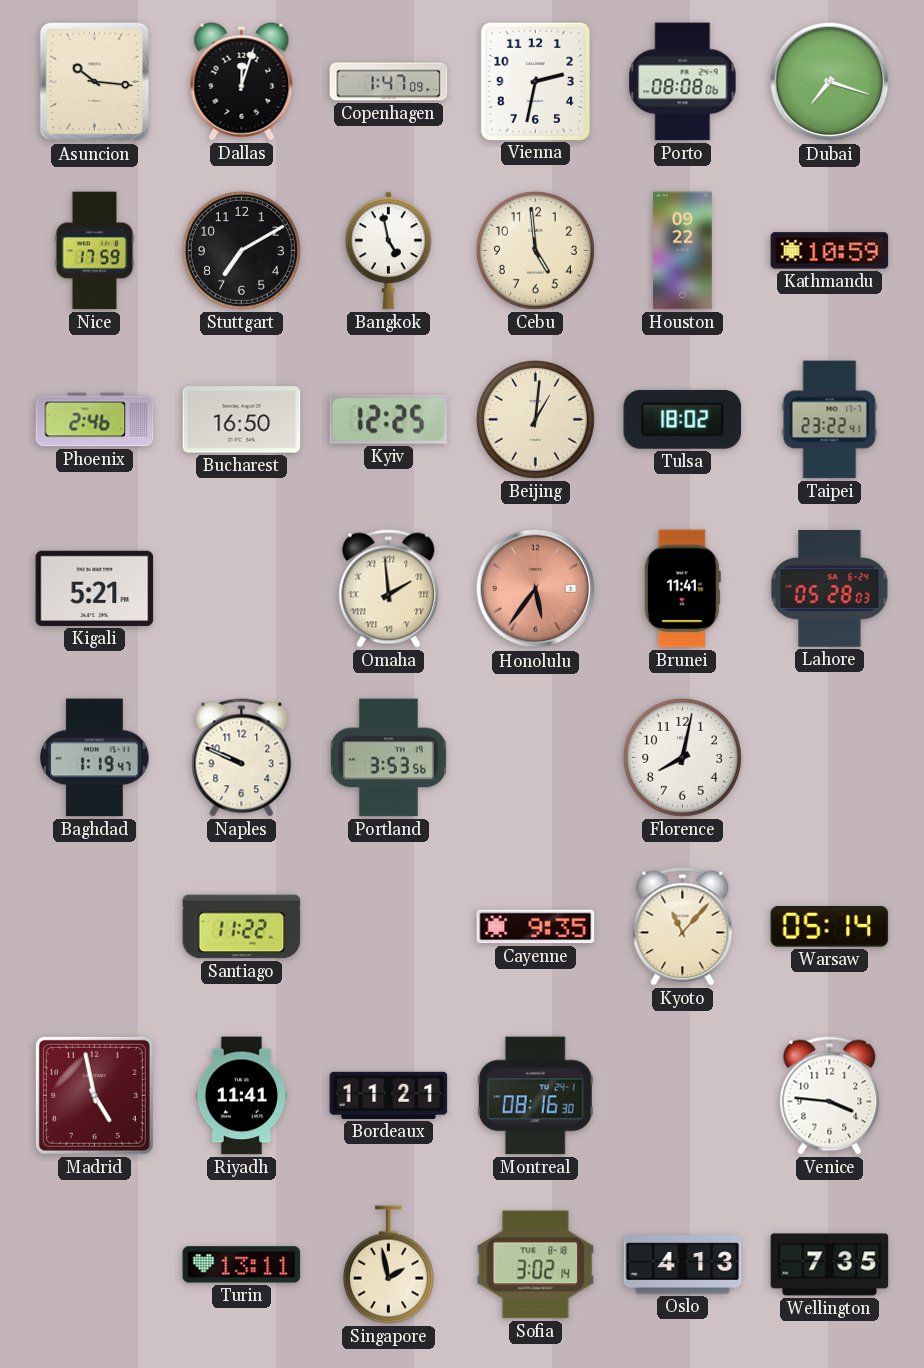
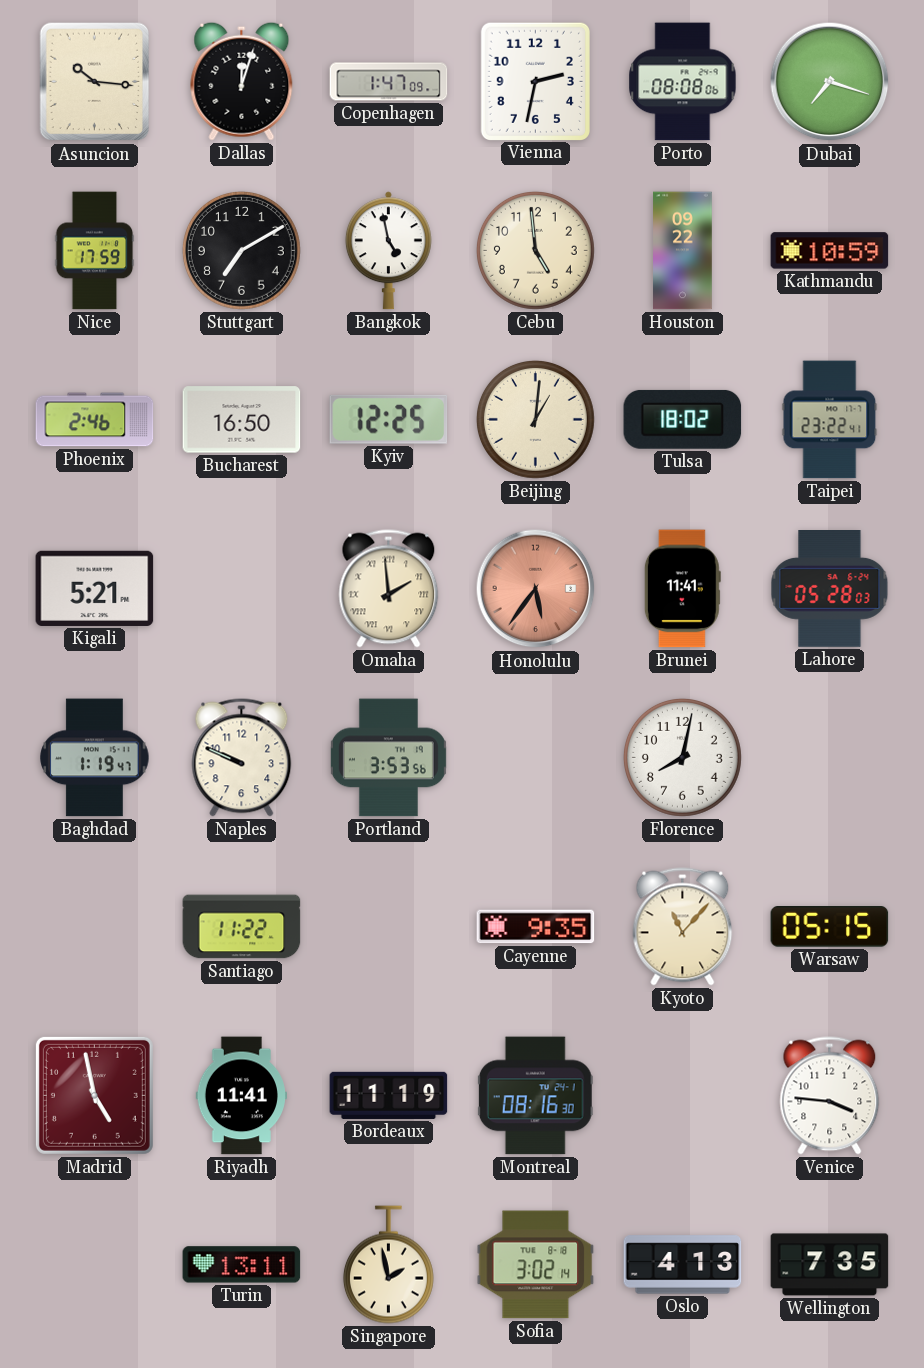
Warsaw: 05:14 -> 05:15
Bordeaux: 11:21 -> 11:19
